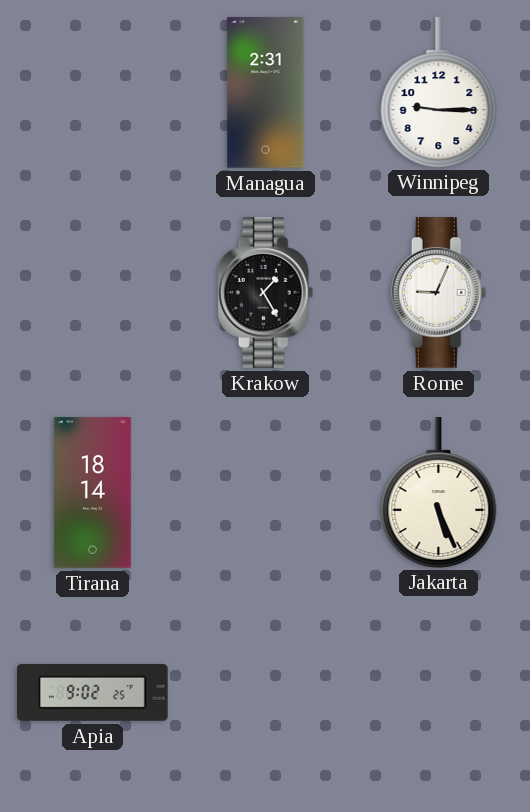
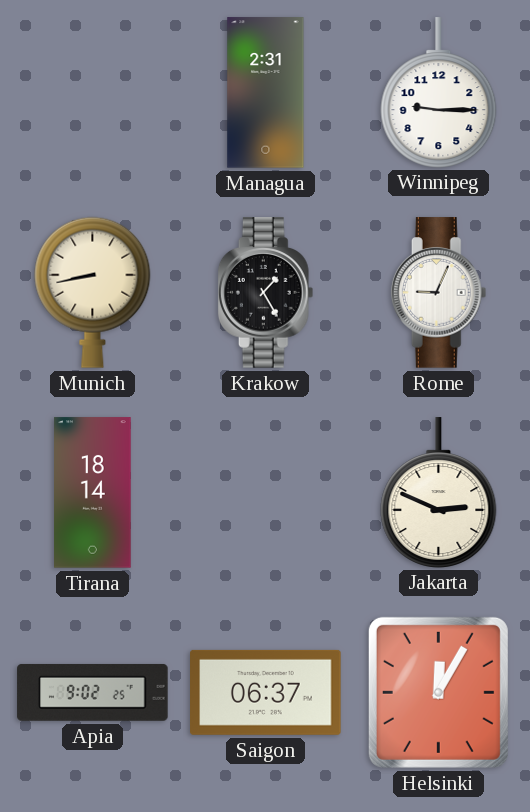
Munich: none -> 8:43
Jakarta: 5:26 -> 2:49
Saigon: none -> 06:37
Helsinki: none -> 12:05
